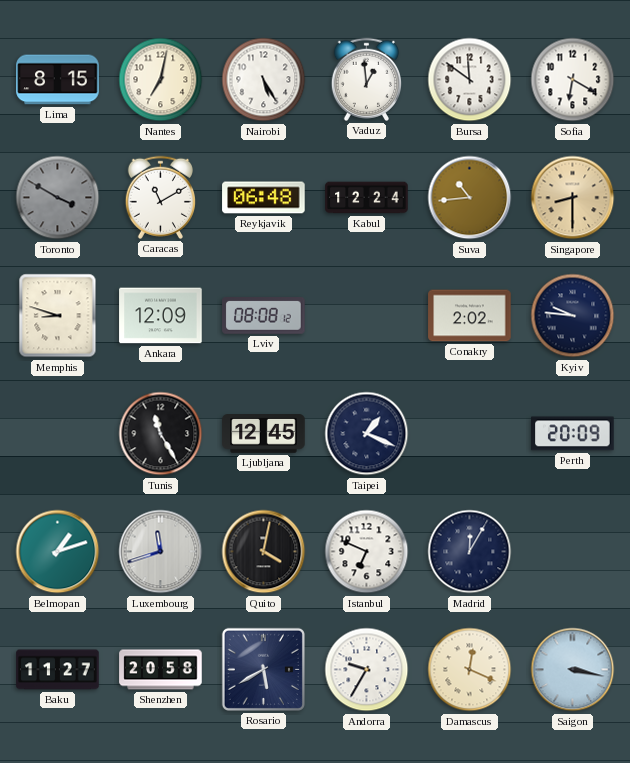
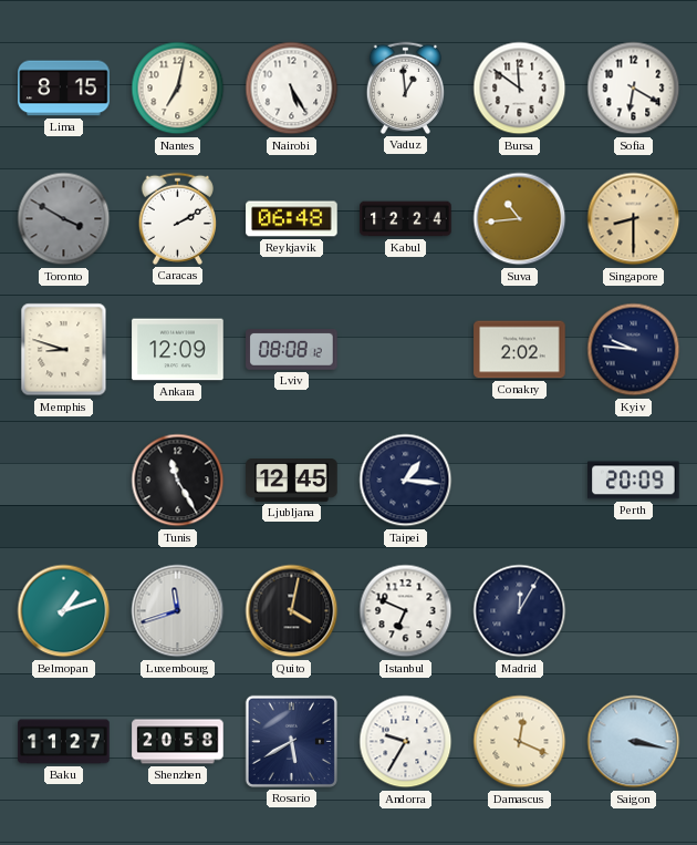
Caracas: 11:10 -> 2:10
Taipei: 1:19 -> 1:16
